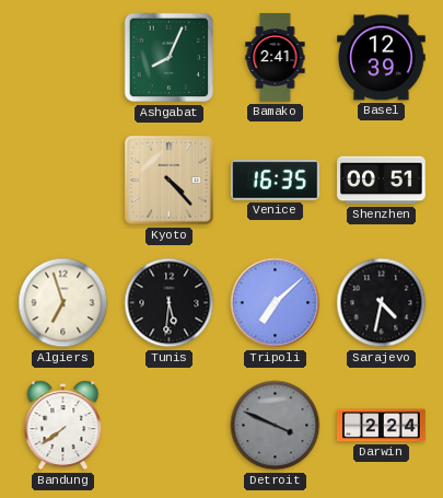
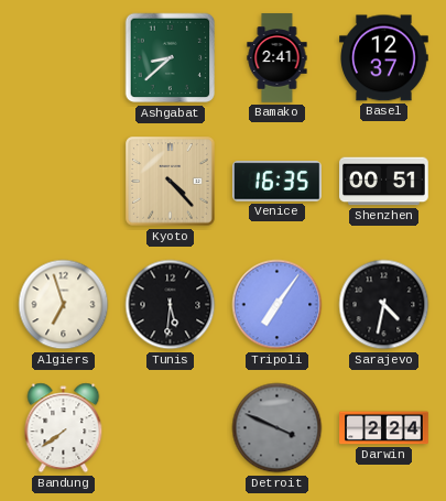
Ashgabat: 8:04 -> 8:38
Basel: 12:39 -> 12:37
Tripoli: 7:08 -> 7:06
